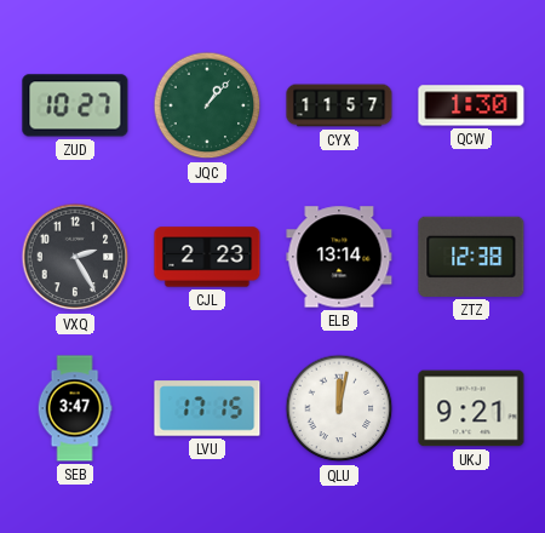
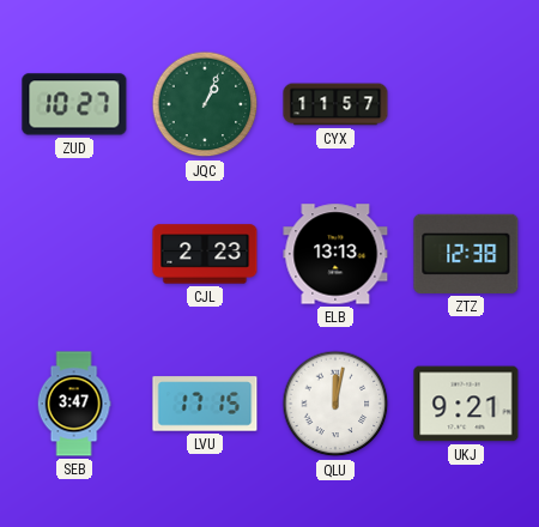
JQC: 1:07 -> 1:04
QCW: 1:30 -> none
VXQ: 2:25 -> none
ELB: 13:14 -> 13:13
